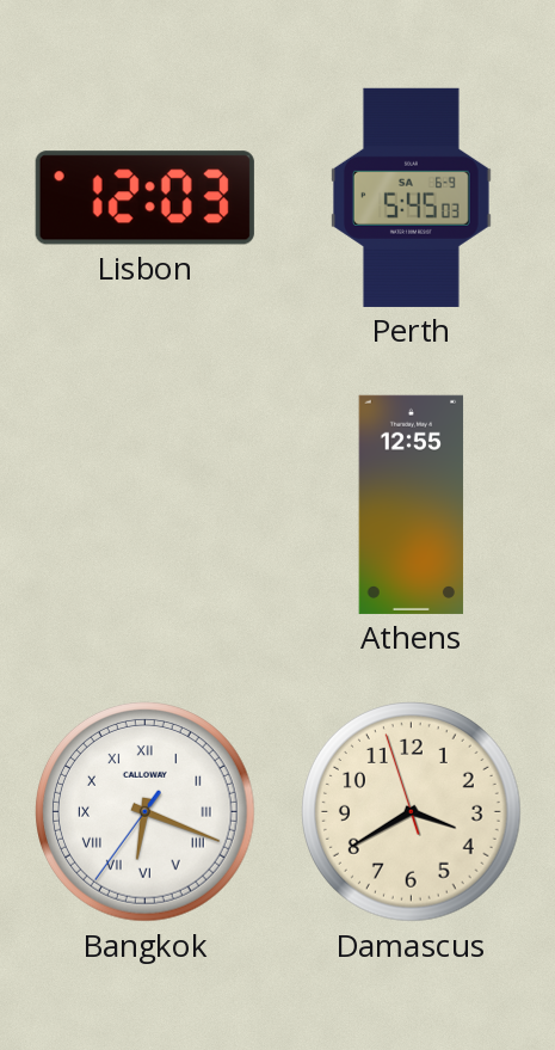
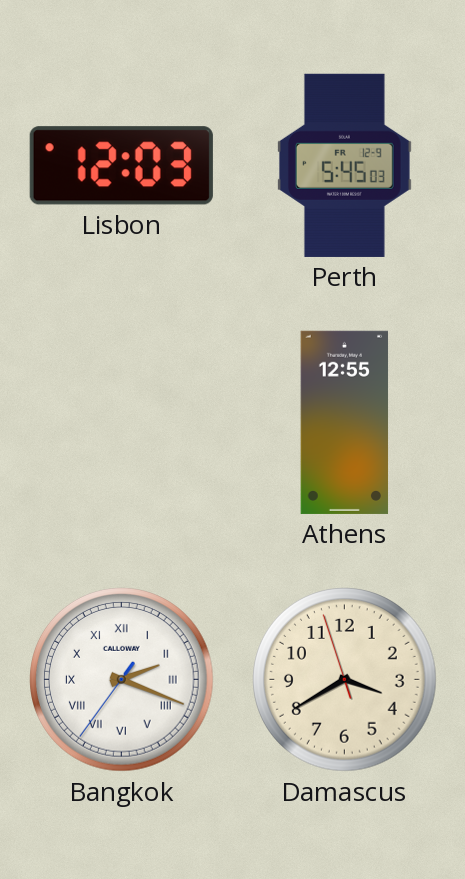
Perth date: SA 6-9 -> FR 12-9
Bangkok: 6:18 -> 2:18
